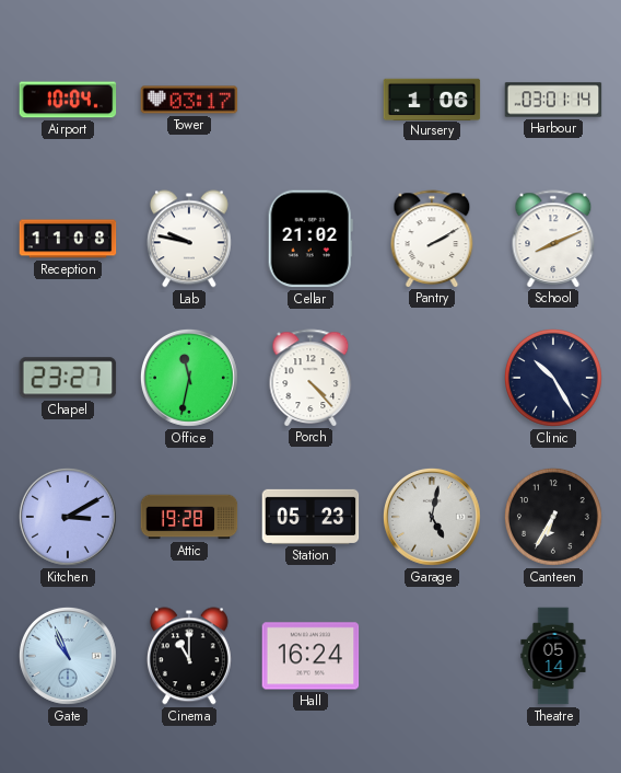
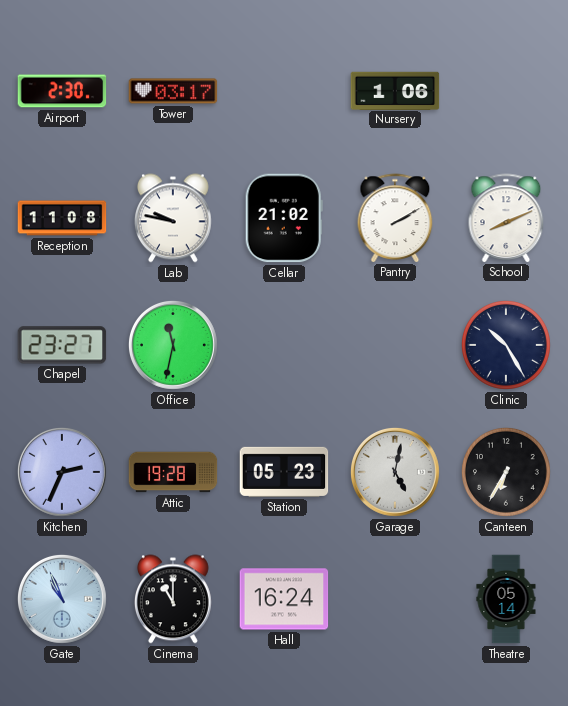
Airport: 10:04 -> 2:30
Harbour: 03:01 -> none
Porch: 4:23 -> none
Kitchen: 3:10 -> 2:34
